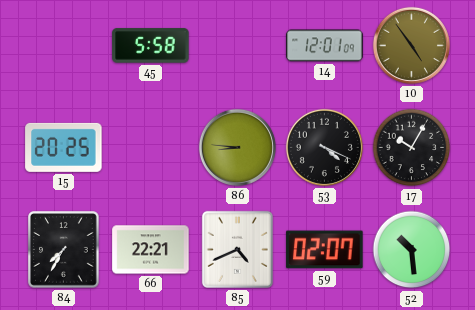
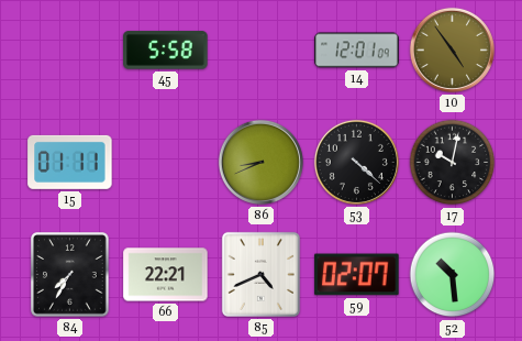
15: 20:25 -> 01:11
86: 8:46 -> 8:41
53: 4:19 -> 4:22
17: 10:05 -> 10:02
